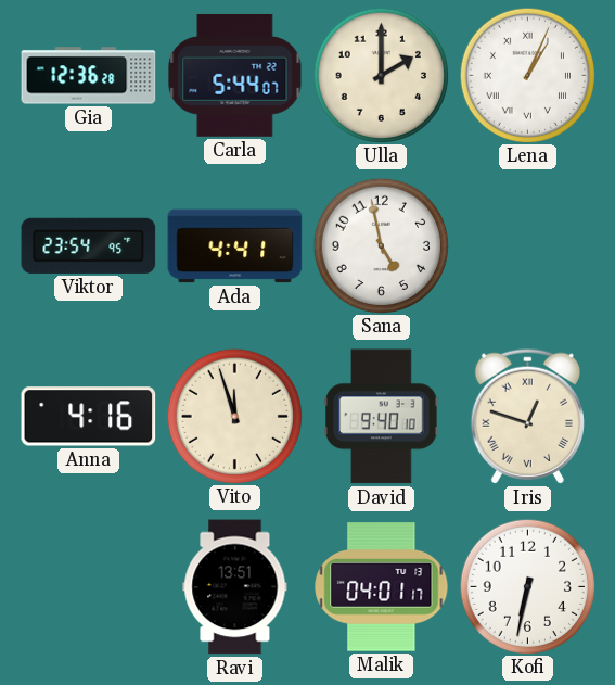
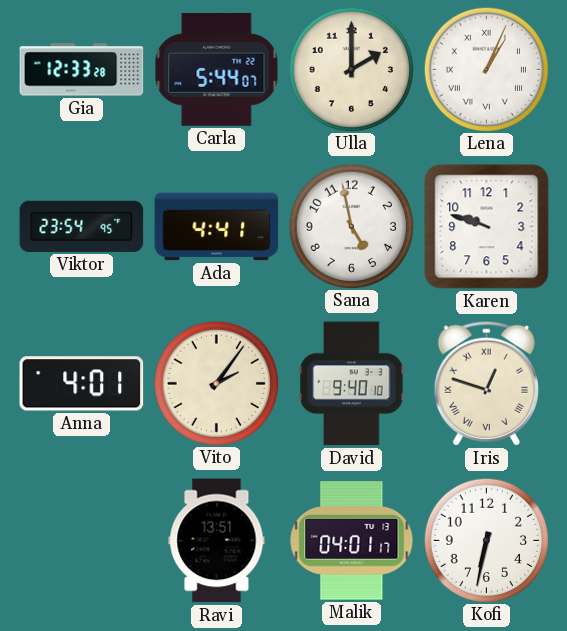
Gia: 12:36 -> 12:33
Karen: none -> 9:48
Anna: 4:16 -> 4:01
Vito: 11:57 -> 2:06
